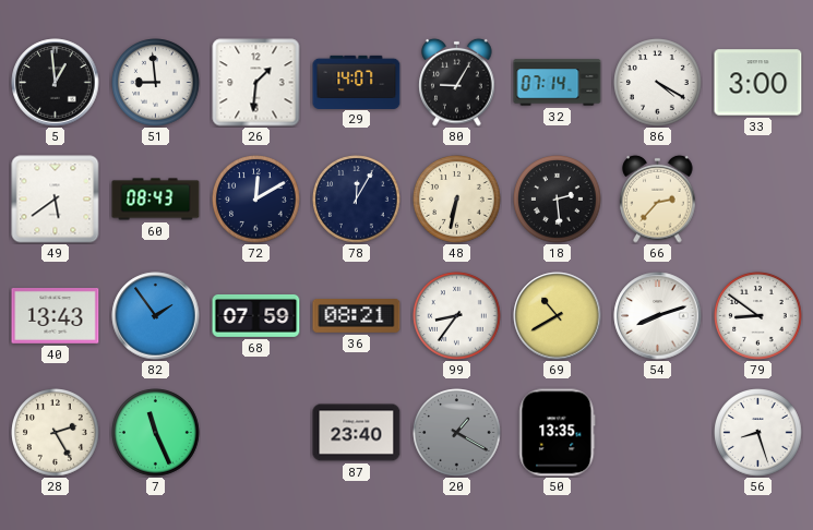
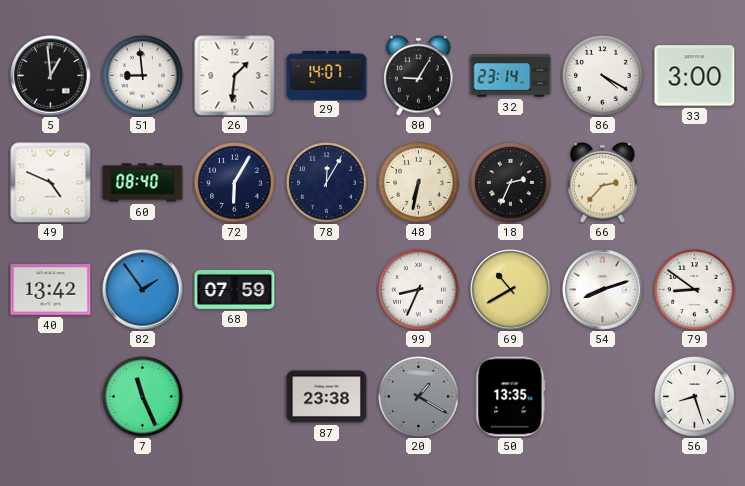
32: 07:14 -> 23:14
49: 5:39 -> 4:49
60: 08:43 -> 08:40
72: 12:10 -> 6:05
18: 2:29 -> 2:34
40: 13:43 -> 13:42
36: 08:21 -> none
99: 8:36 -> 8:34
28: 2:25 -> none
87: 23:40 -> 23:38
